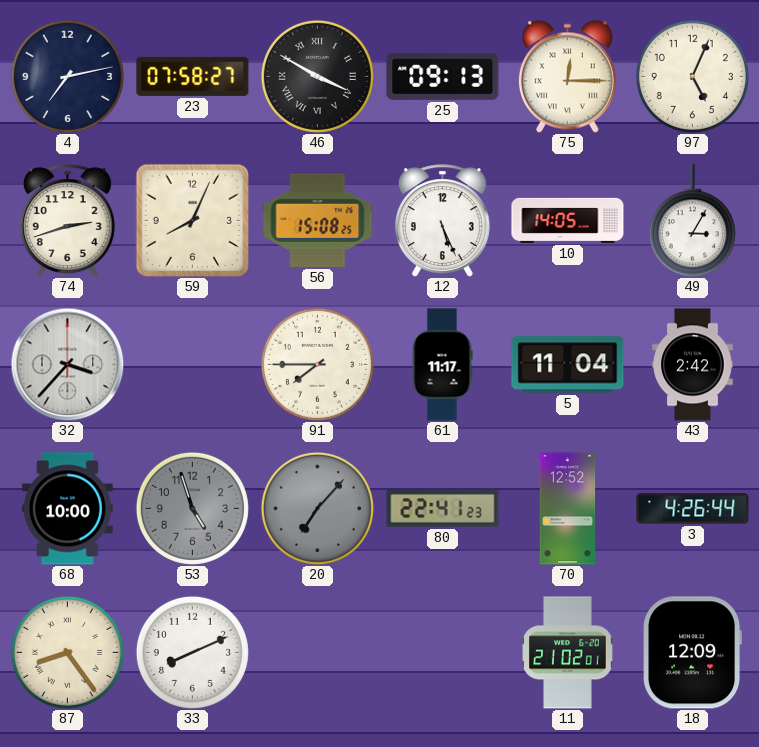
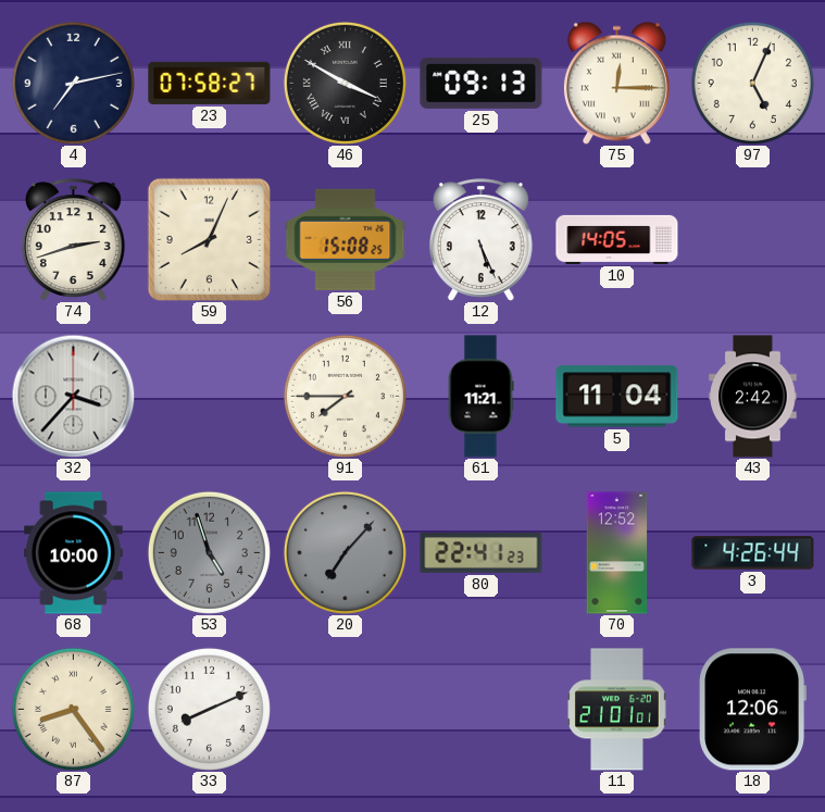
49: 3:05 -> none
61: 11:17 -> 11:21
11: 21:02 -> 21:01
18: 12:09 -> 12:06
